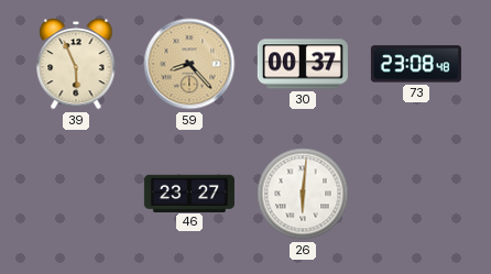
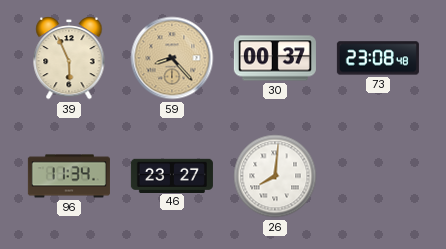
96: none -> 11:34
26: 6:01 -> 8:01
